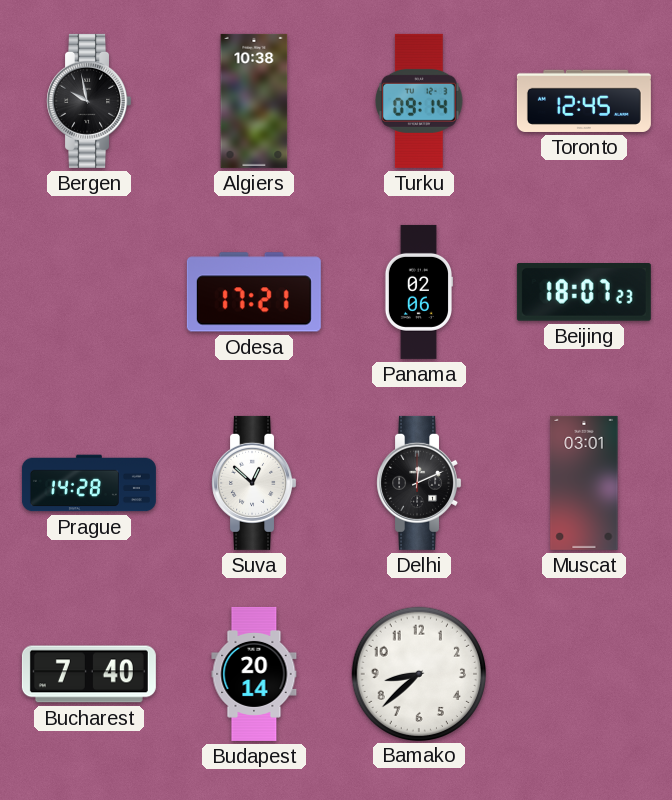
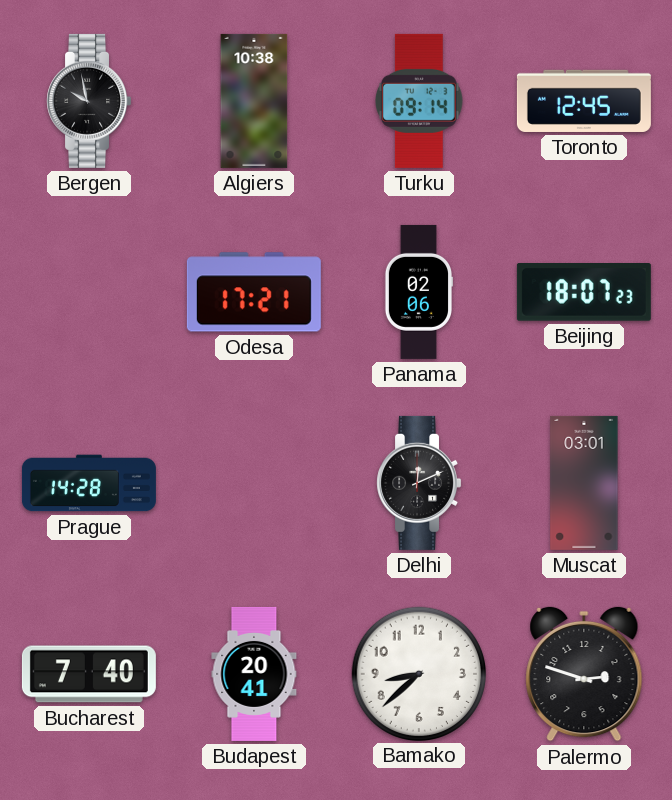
Suva: 12:52 -> none
Budapest: 20:14 -> 20:41
Palermo: none -> 2:48
